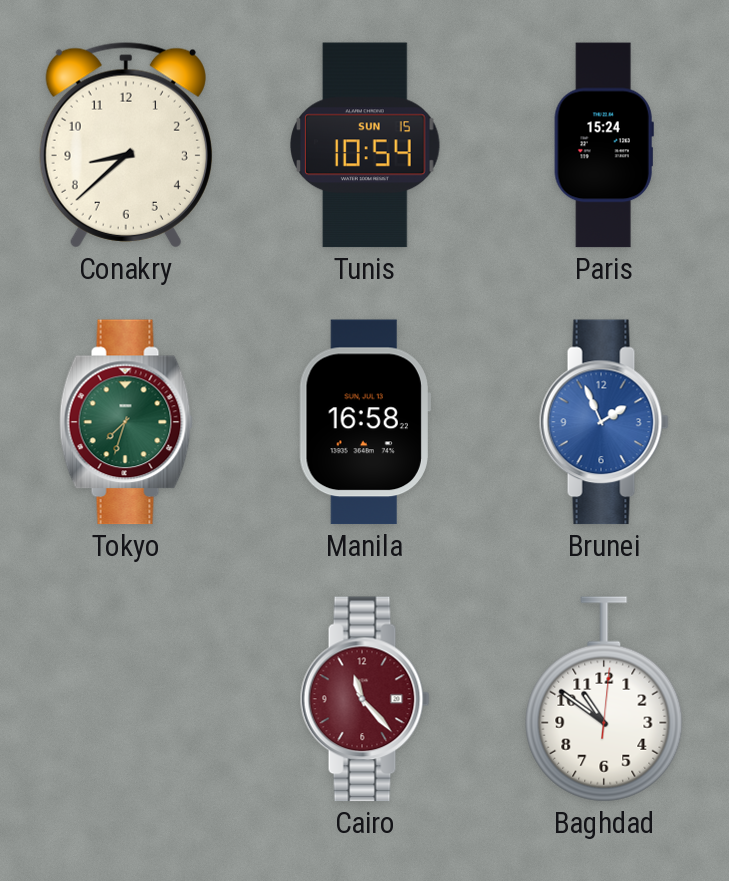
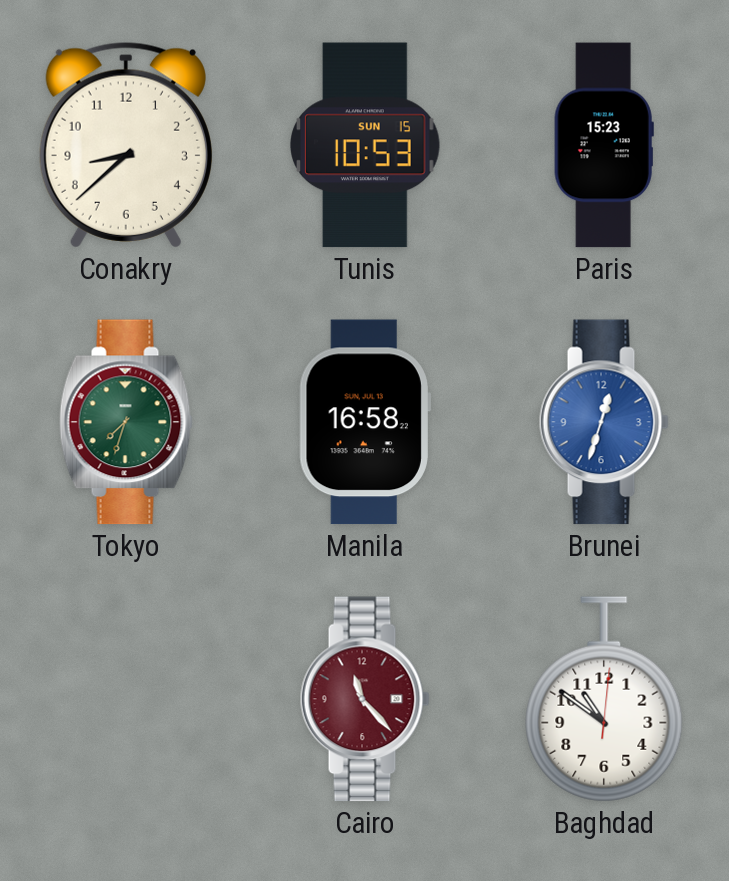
Tunis: 10:54 -> 10:53
Paris: 15:24 -> 15:23
Brunei: 1:56 -> 12:33
